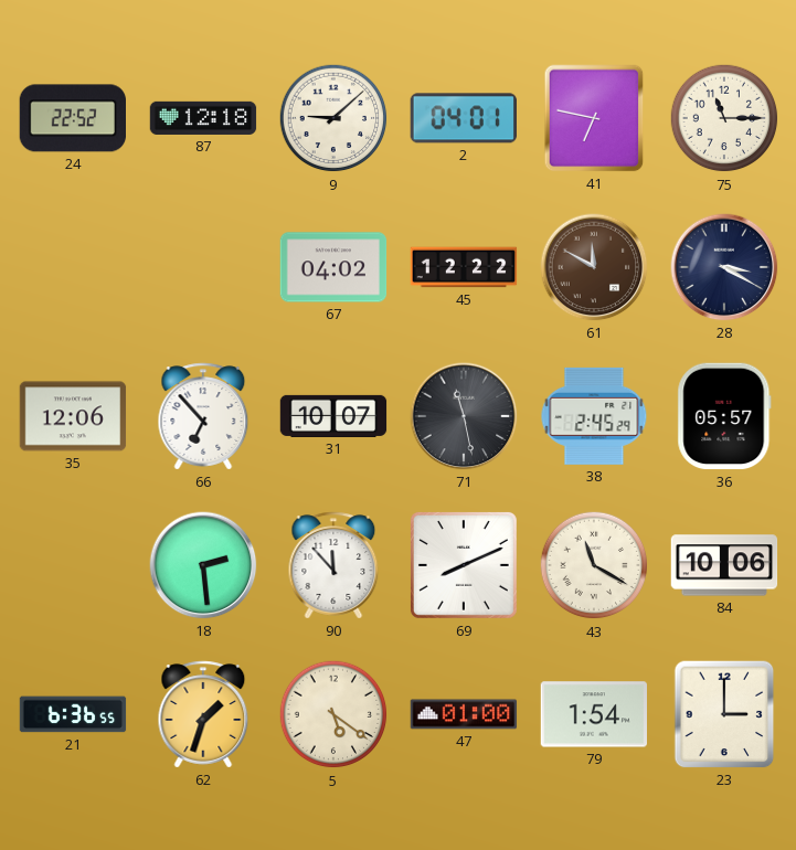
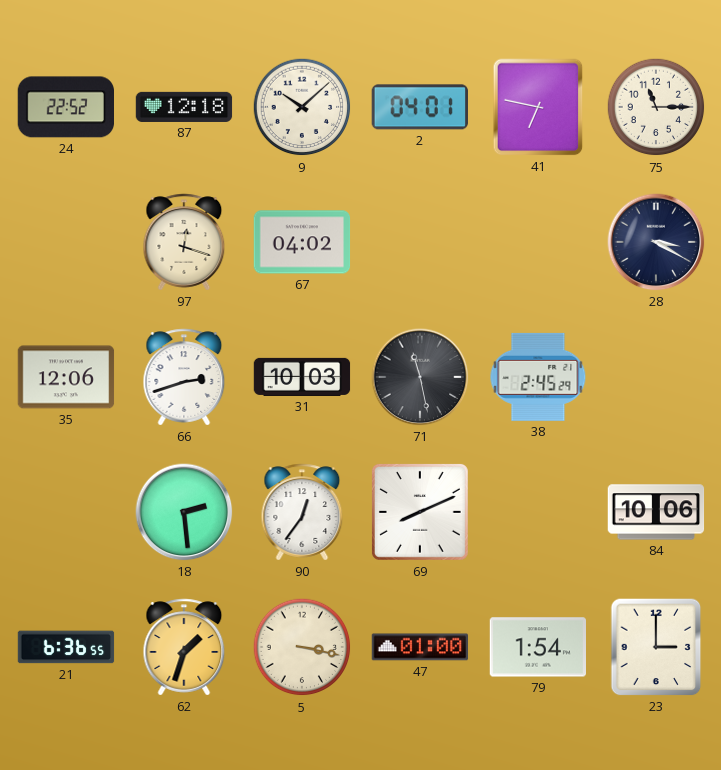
9: 9:08 -> 10:08
97: none -> 12:18
45: 12:22 -> none
61: 11:50 -> none
66: 6:53 -> 2:42
31: 10:07 -> 10:03
36: 05:57 -> none
90: 11:53 -> 12:36
43: 11:20 -> none
5: 5:21 -> 3:17
